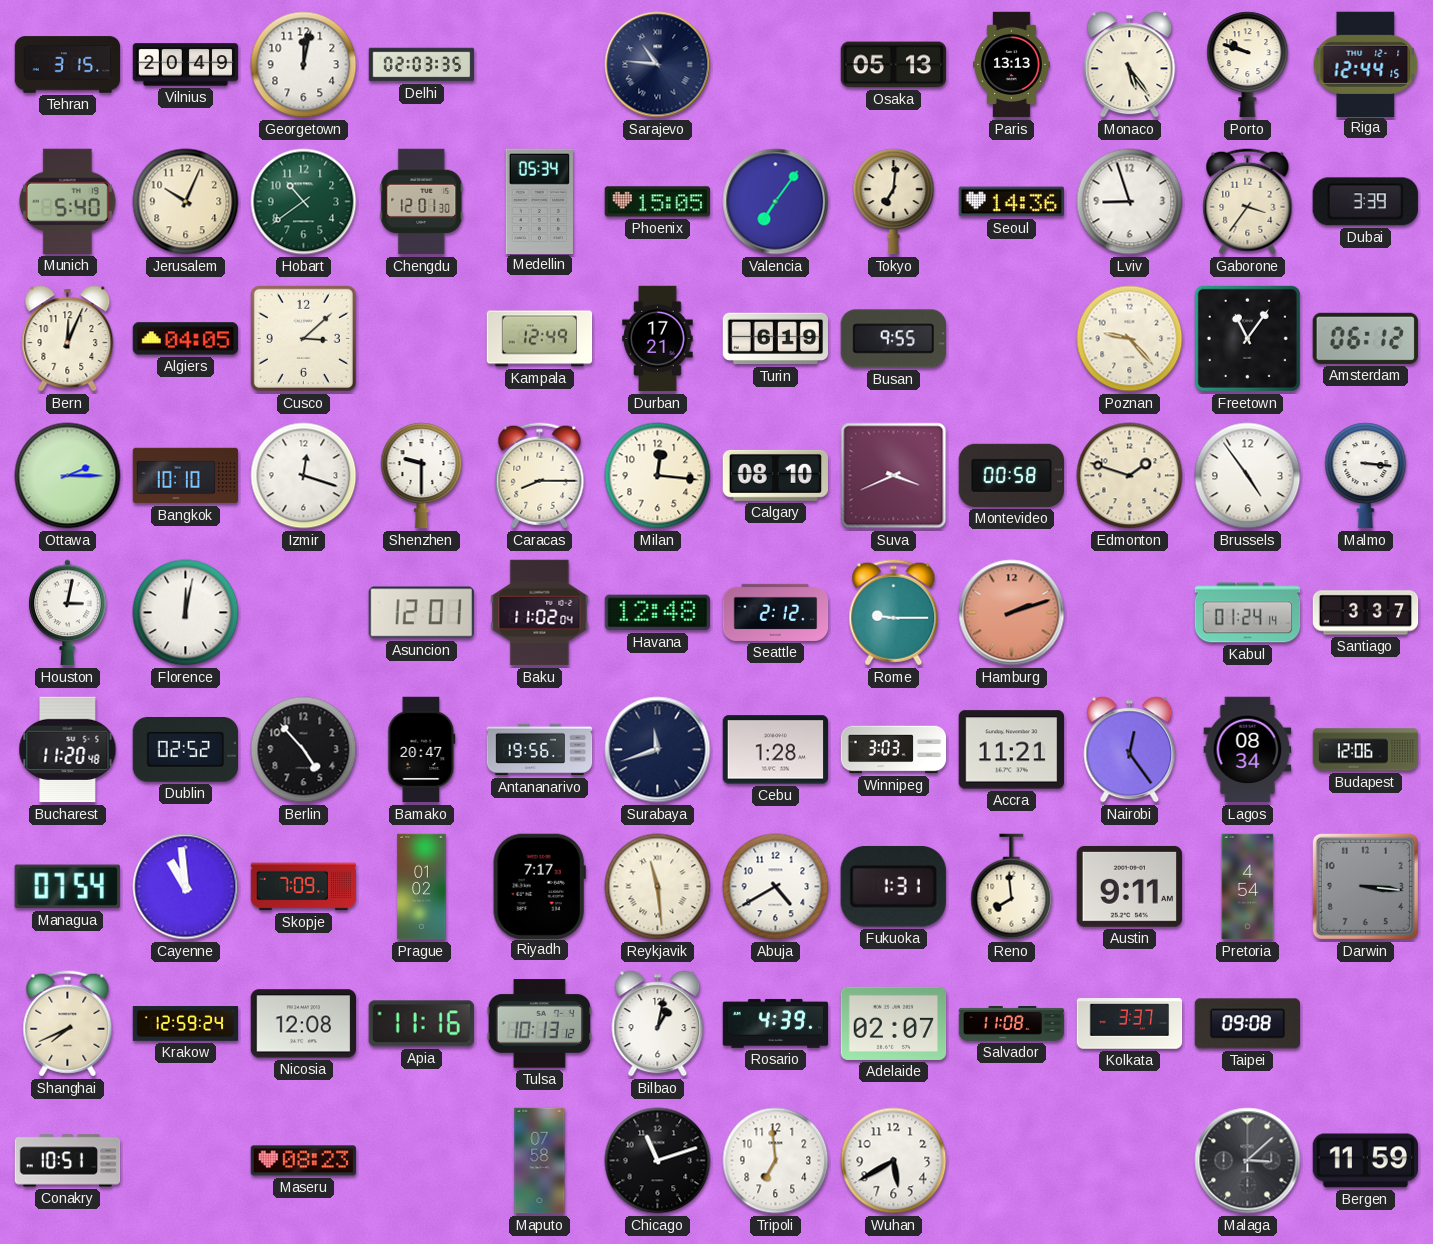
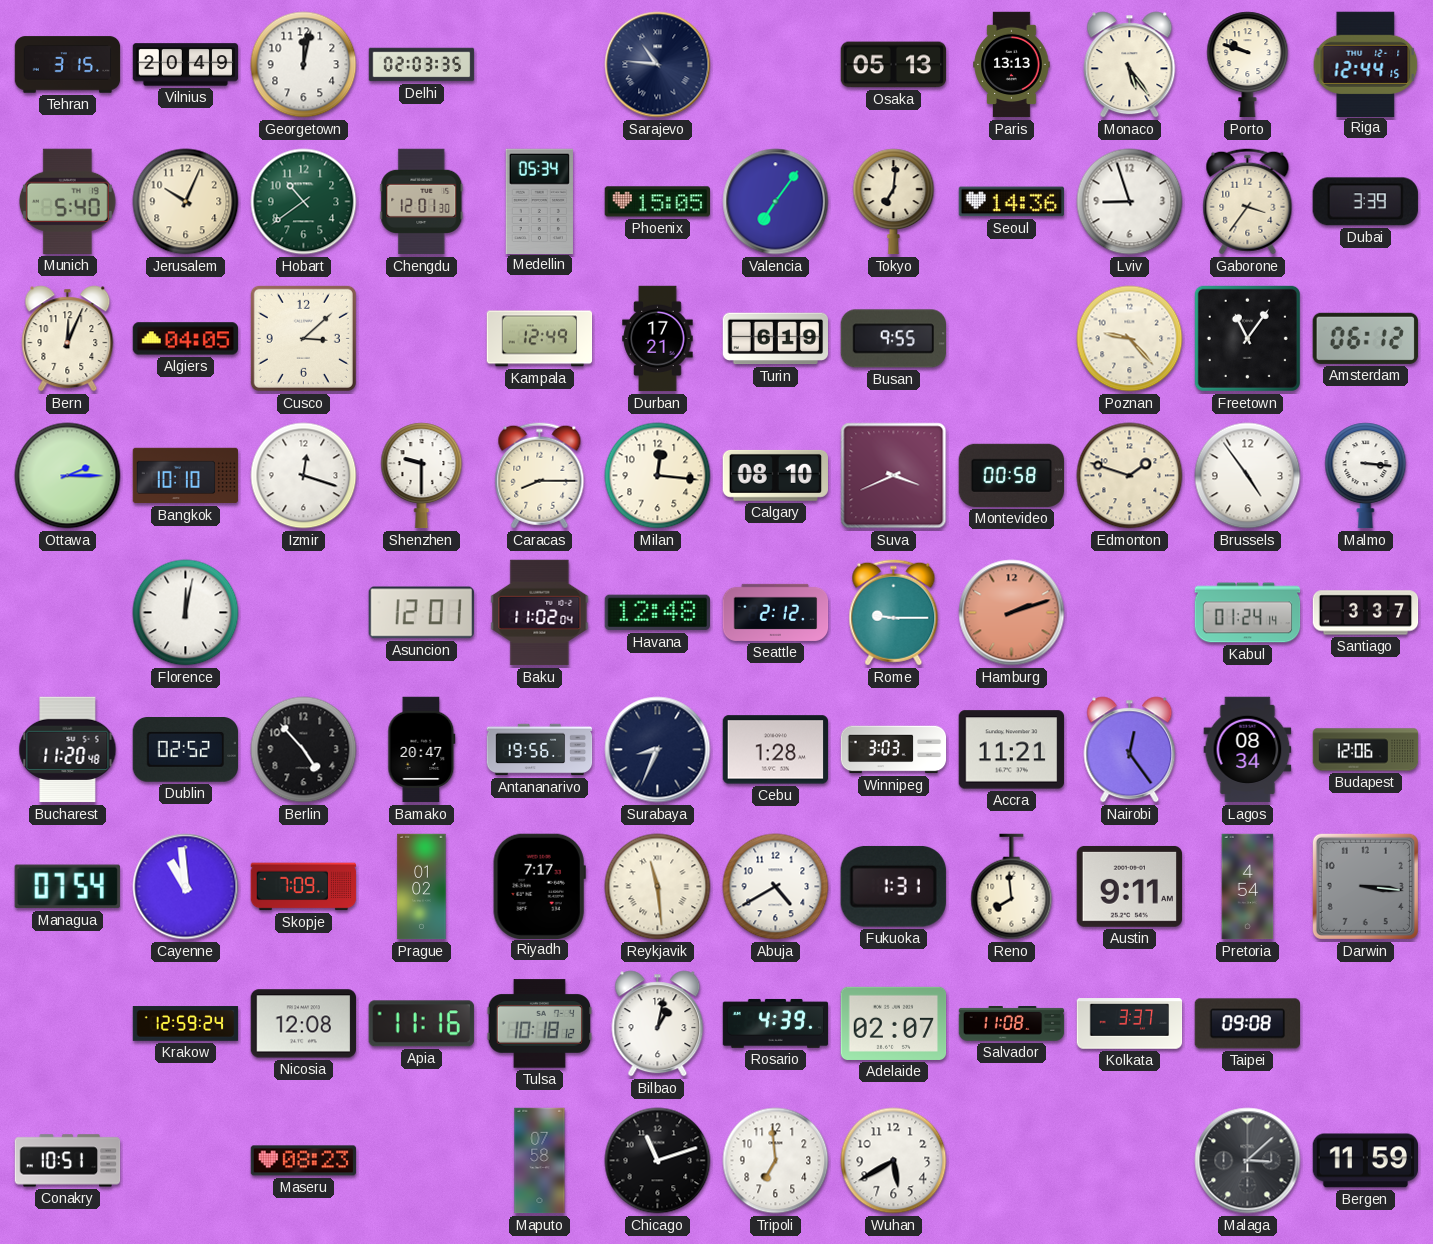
Houston: 3:02 -> none
Surabaya: 11:42 -> 8:34
Shanghai: 7:41 -> none
Tulsa: 10:13 -> 10:18
